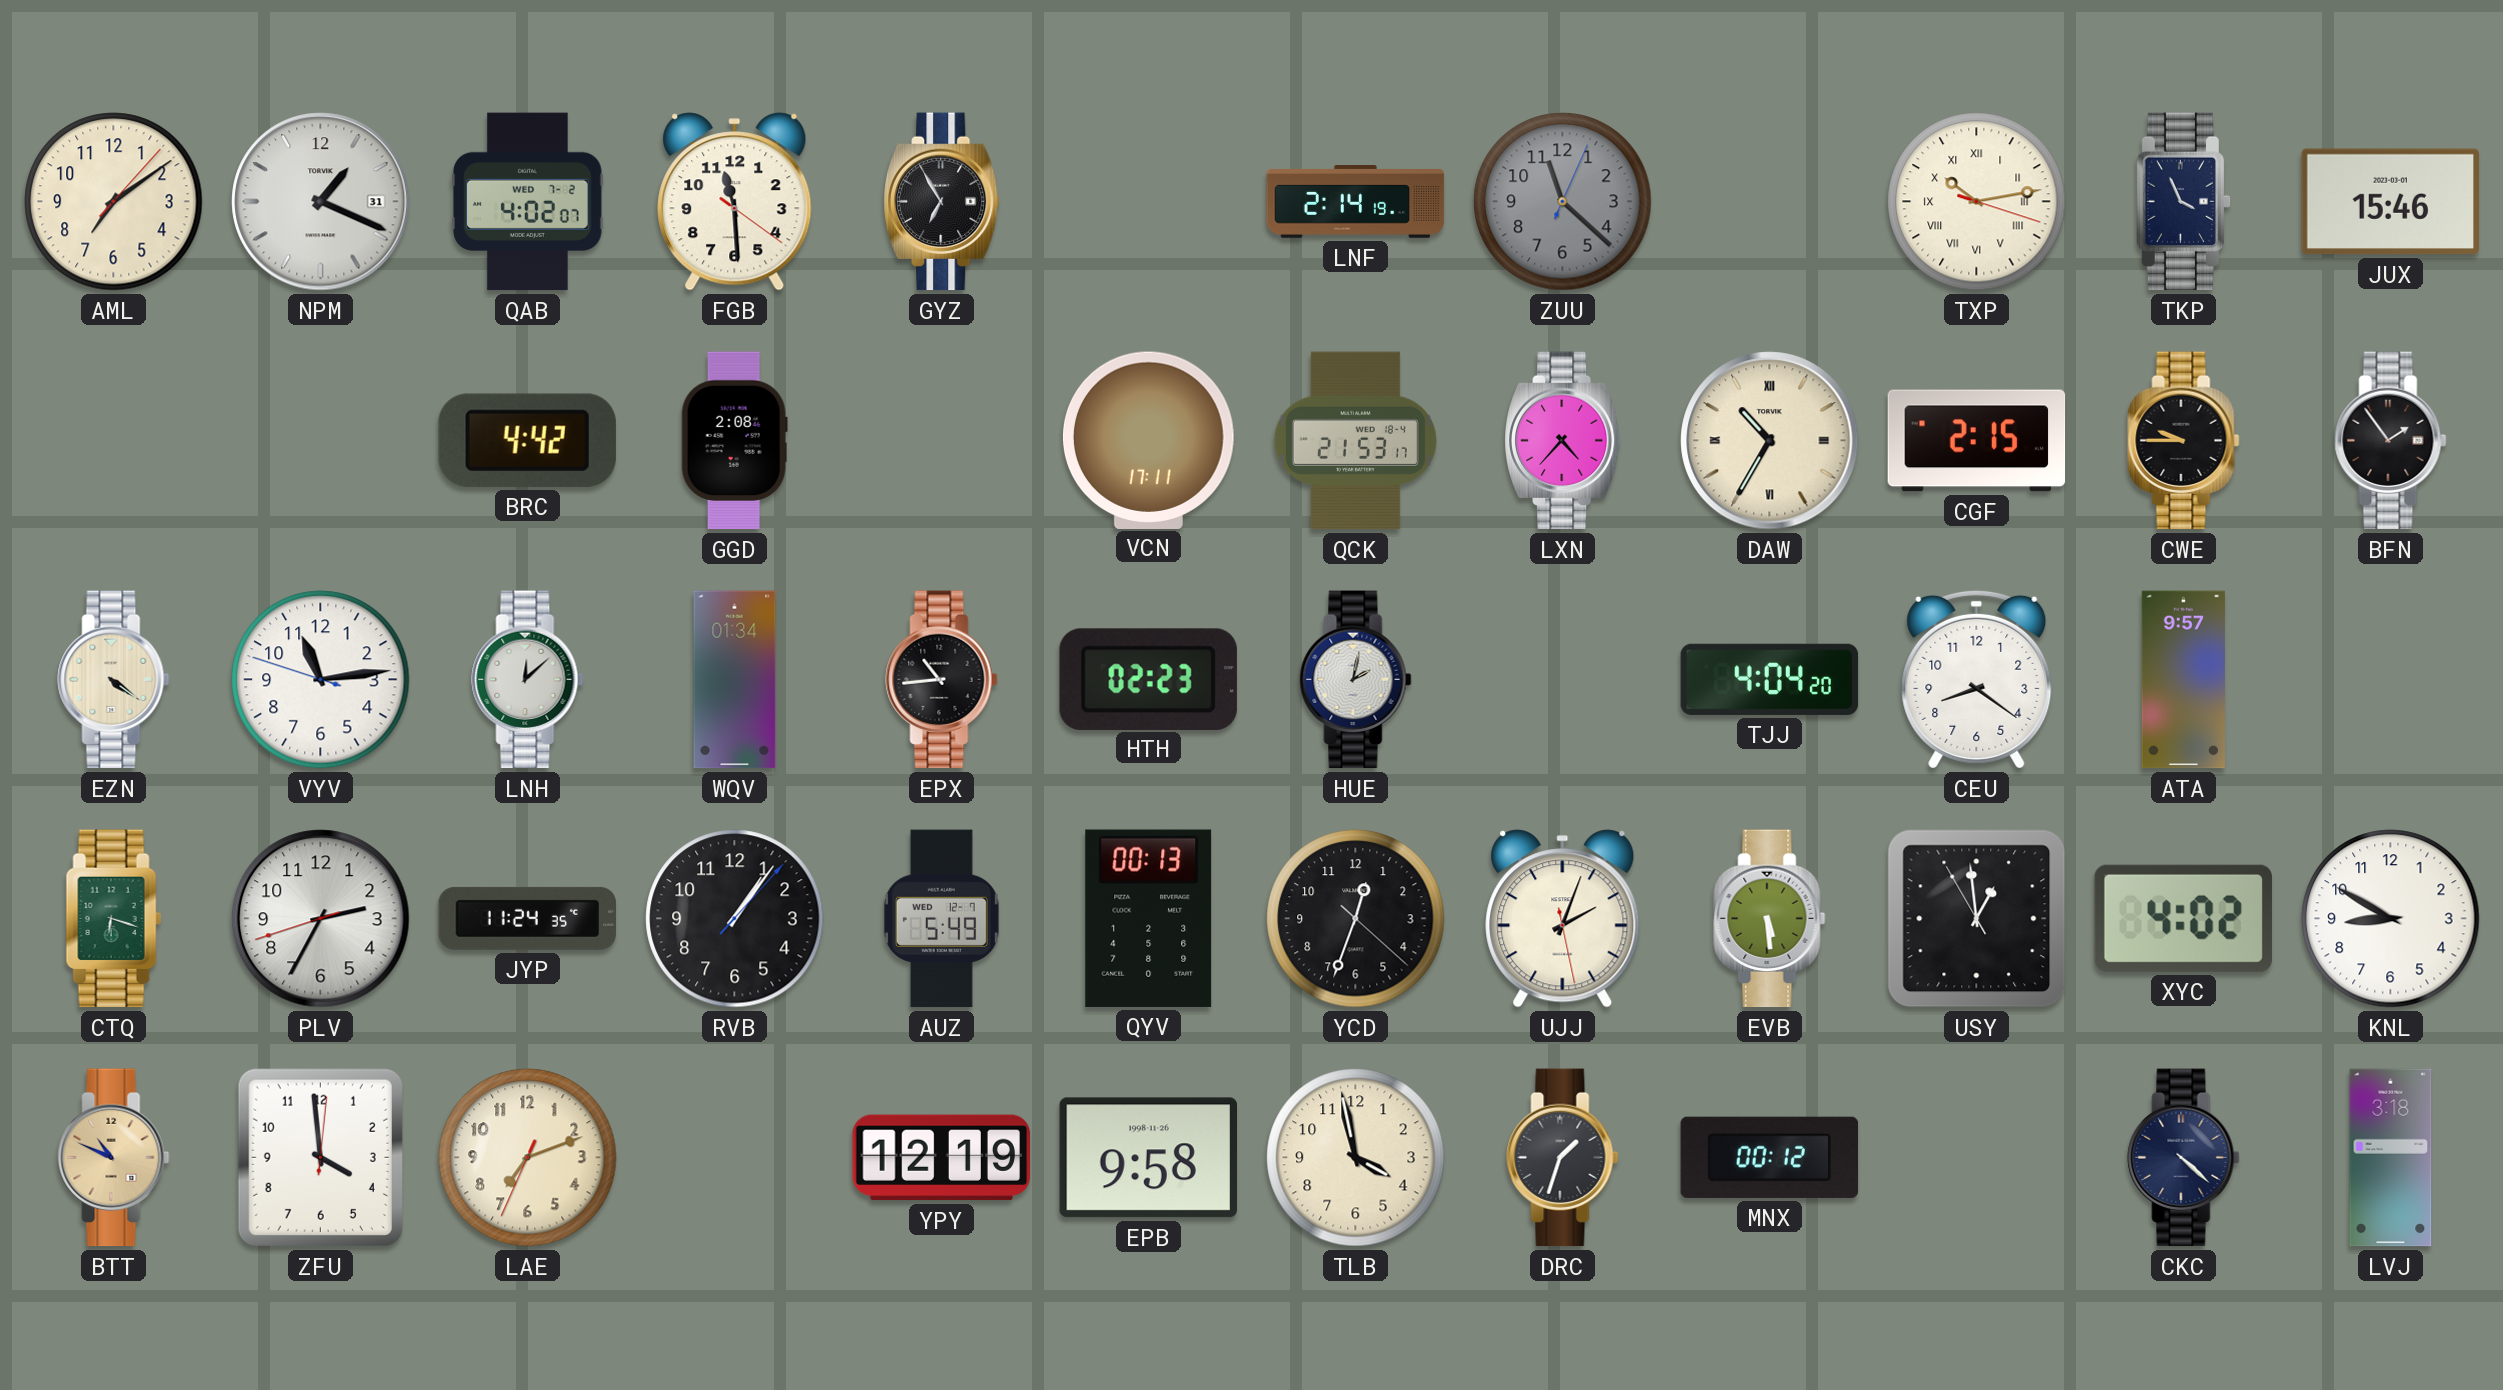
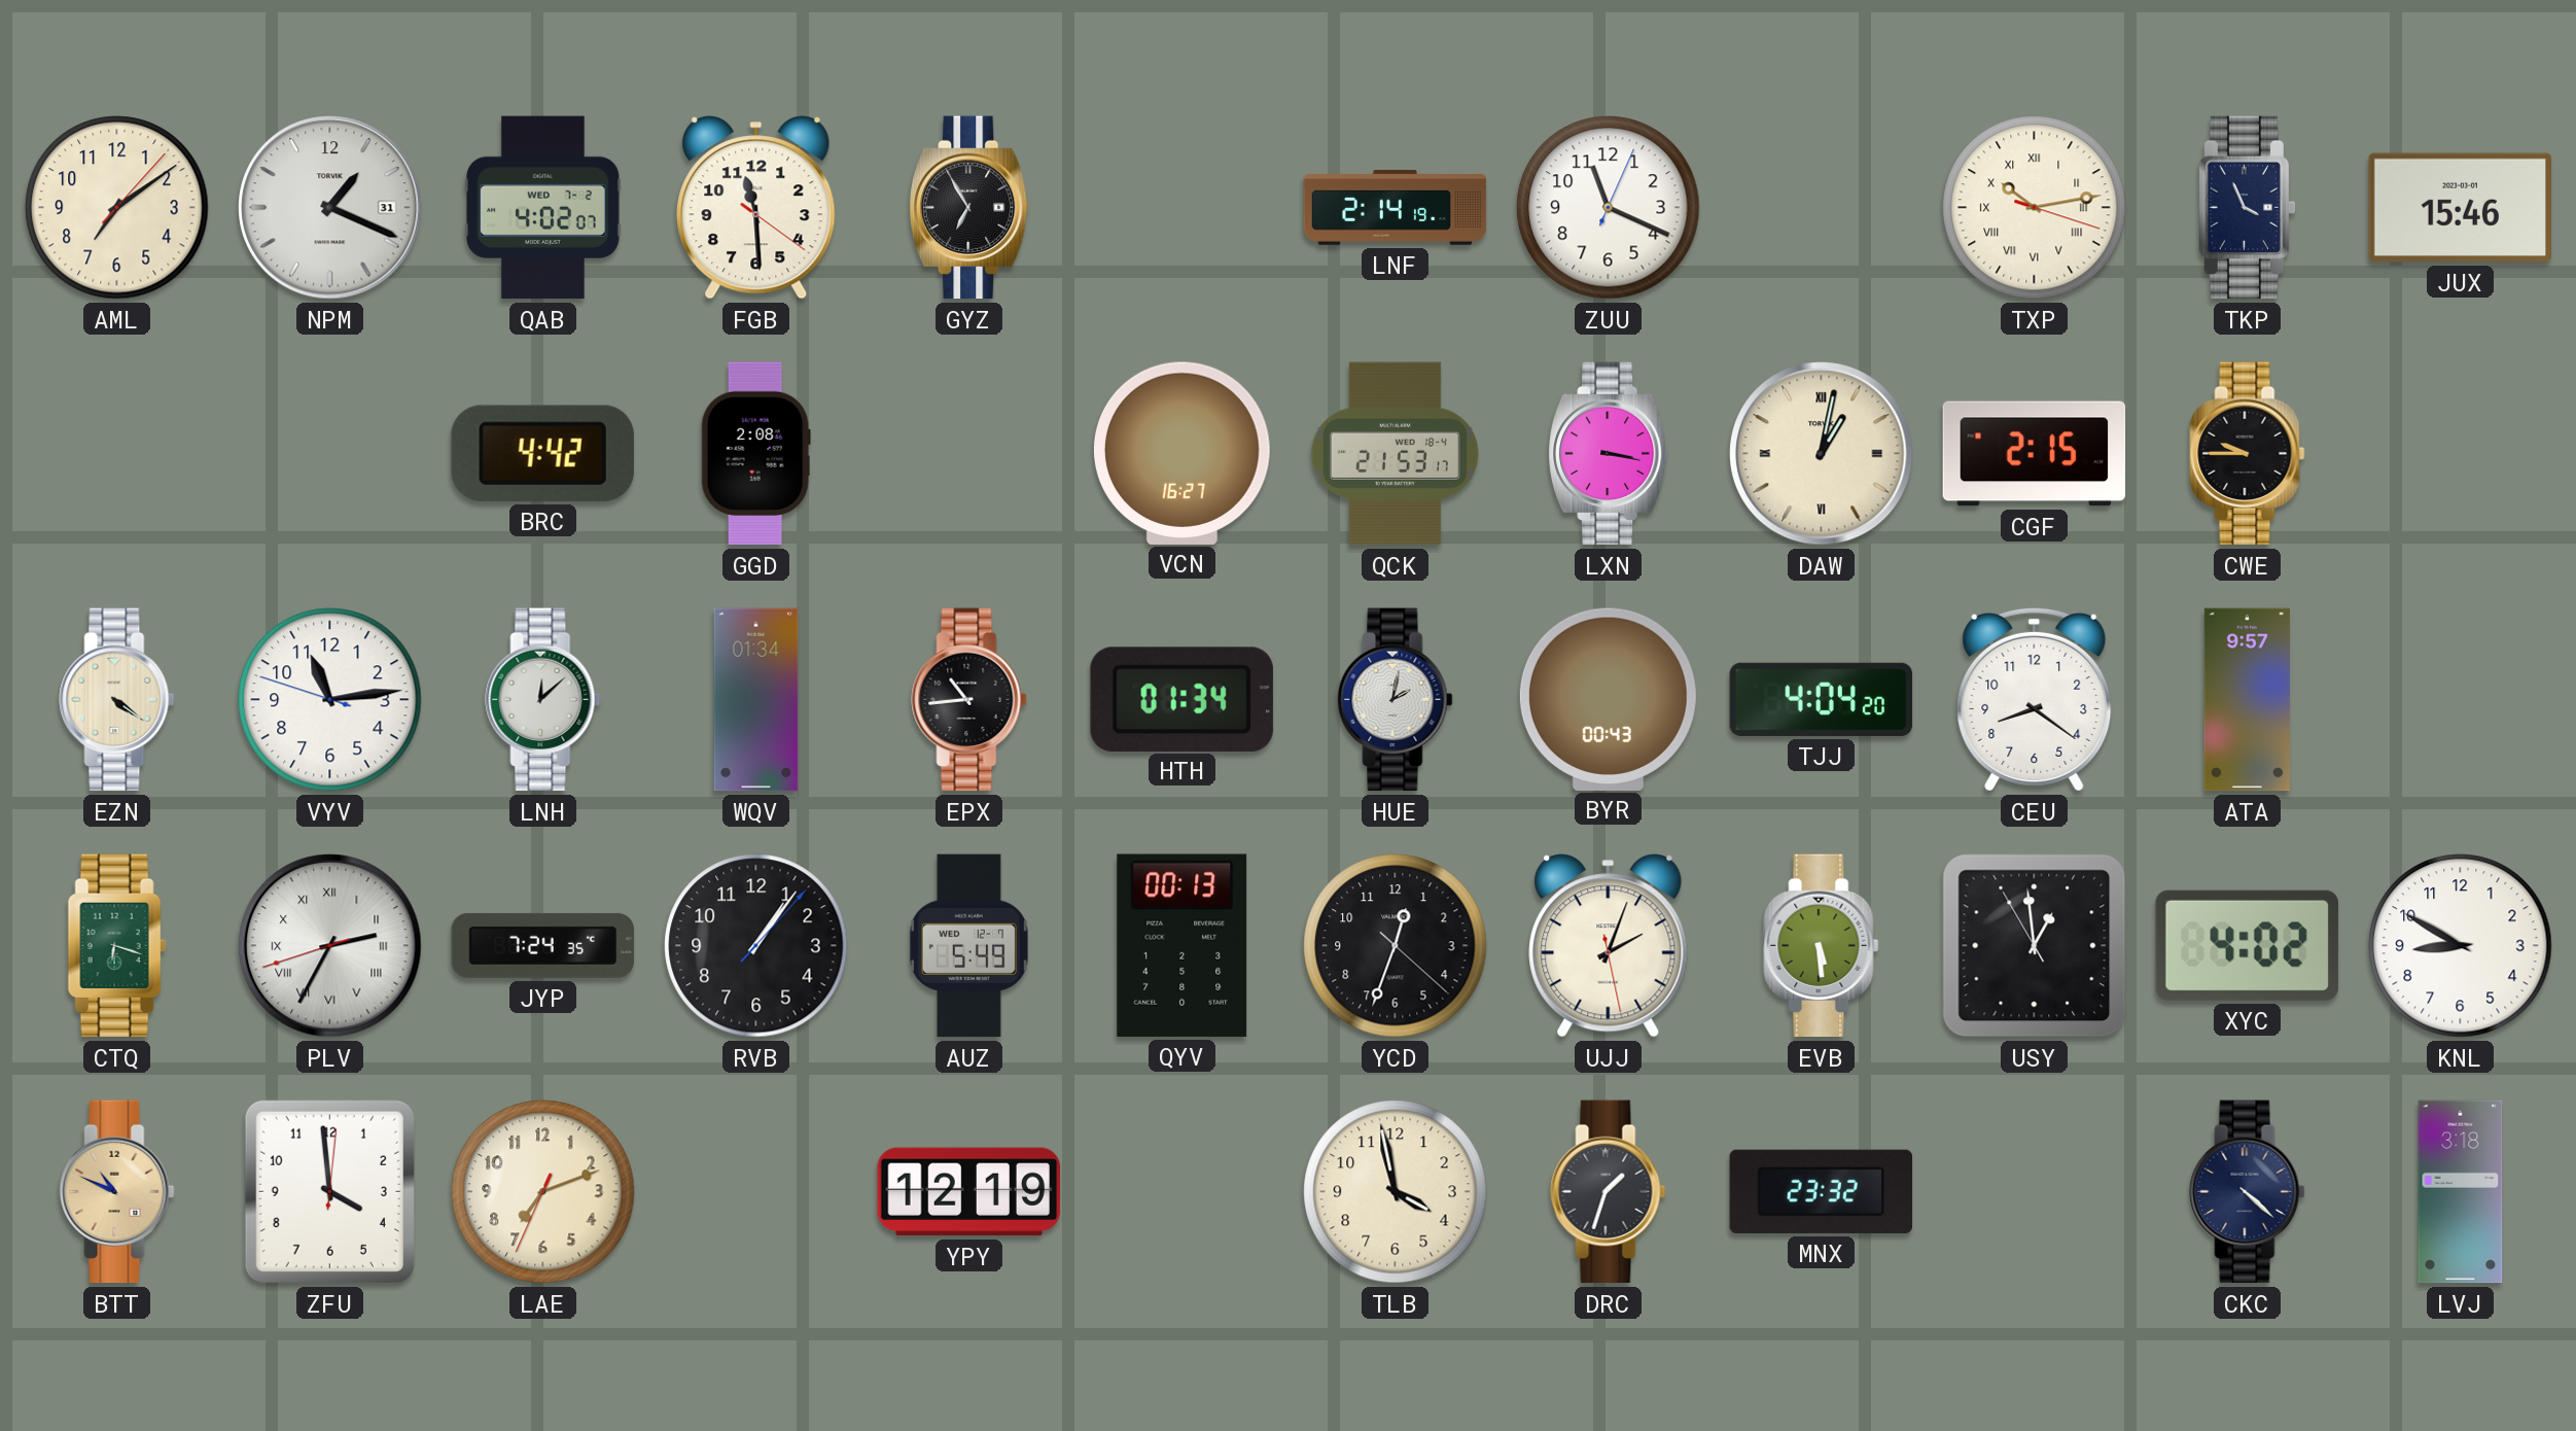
ZUU: 11:22 -> 11:19
ZUU dial: grey -> white
VCN: 17:11 -> 16:27
LXN: 4:37 -> 3:17
DAW: 10:35 -> 1:02
BFN: 1:54 -> none
HTH: 02:23 -> 01:34
BYR: none -> 00:43
PLV numerals: Arabic -> Roman
JYP: 11:24 -> 7:24
EPB: 9:58 -> none
MNX: 00:12 -> 23:32
